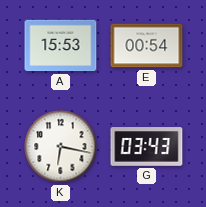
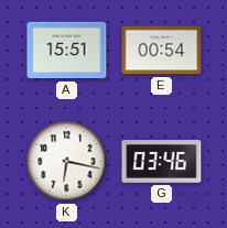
A: 15:53 -> 15:51
G: 03:43 -> 03:46
